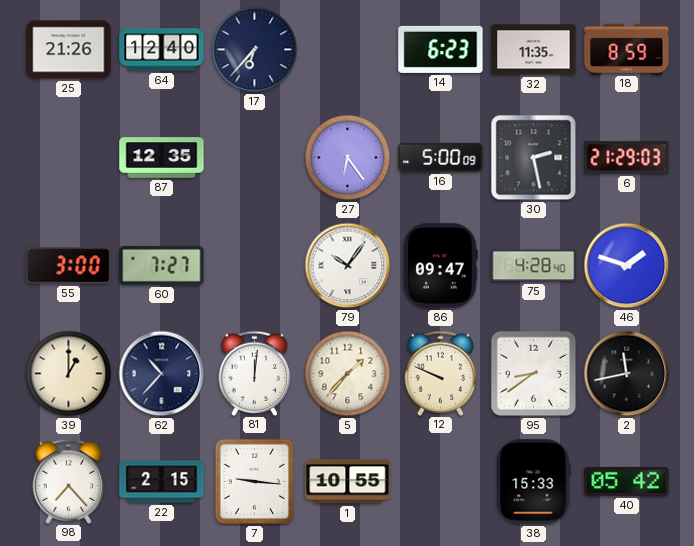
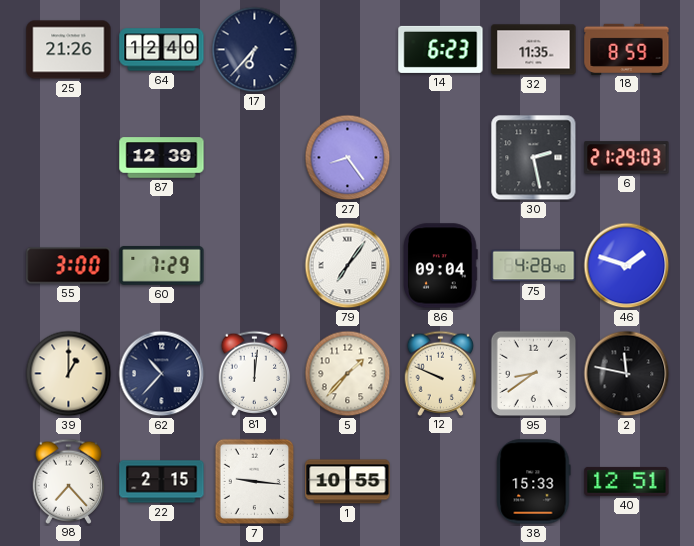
87: 12:35 -> 12:39
27: 6:24 -> 8:24
16: 5:00 -> none
60: 7:27 -> 7:29
79: 10:06 -> 7:06
86: 09:47 -> 09:04
2: 11:43 -> 11:47
40: 05:42 -> 12:51
